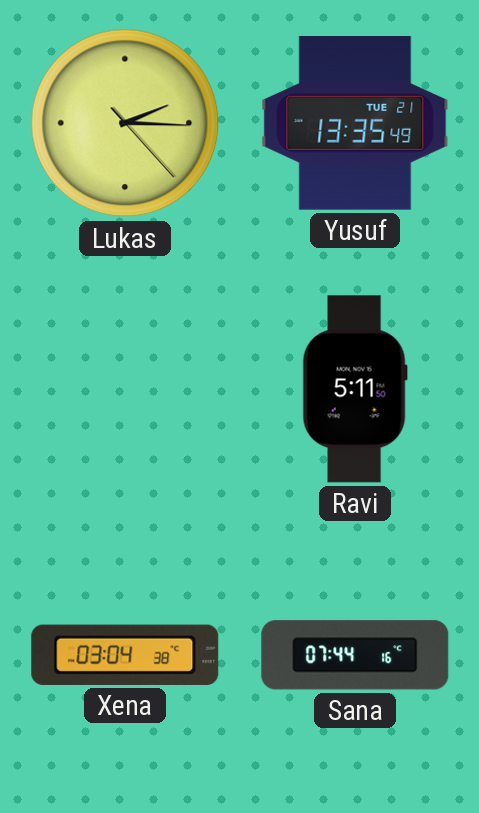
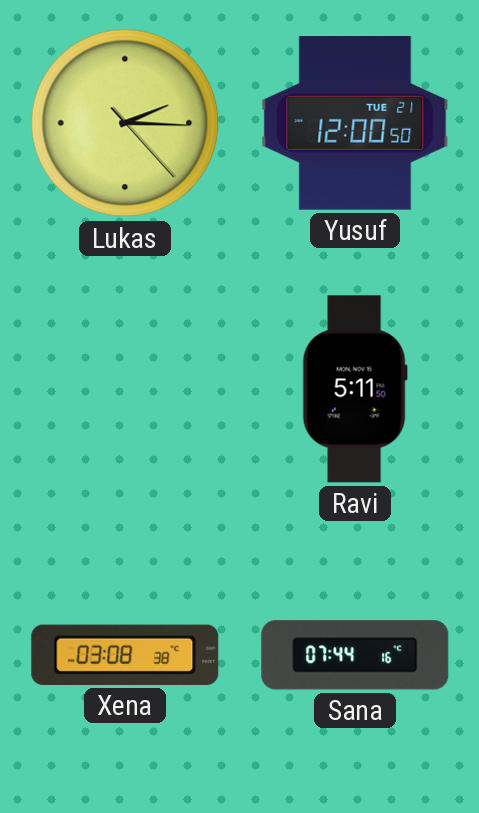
Yusuf: 13:35 -> 12:00
Xena: 03:04 -> 03:08
